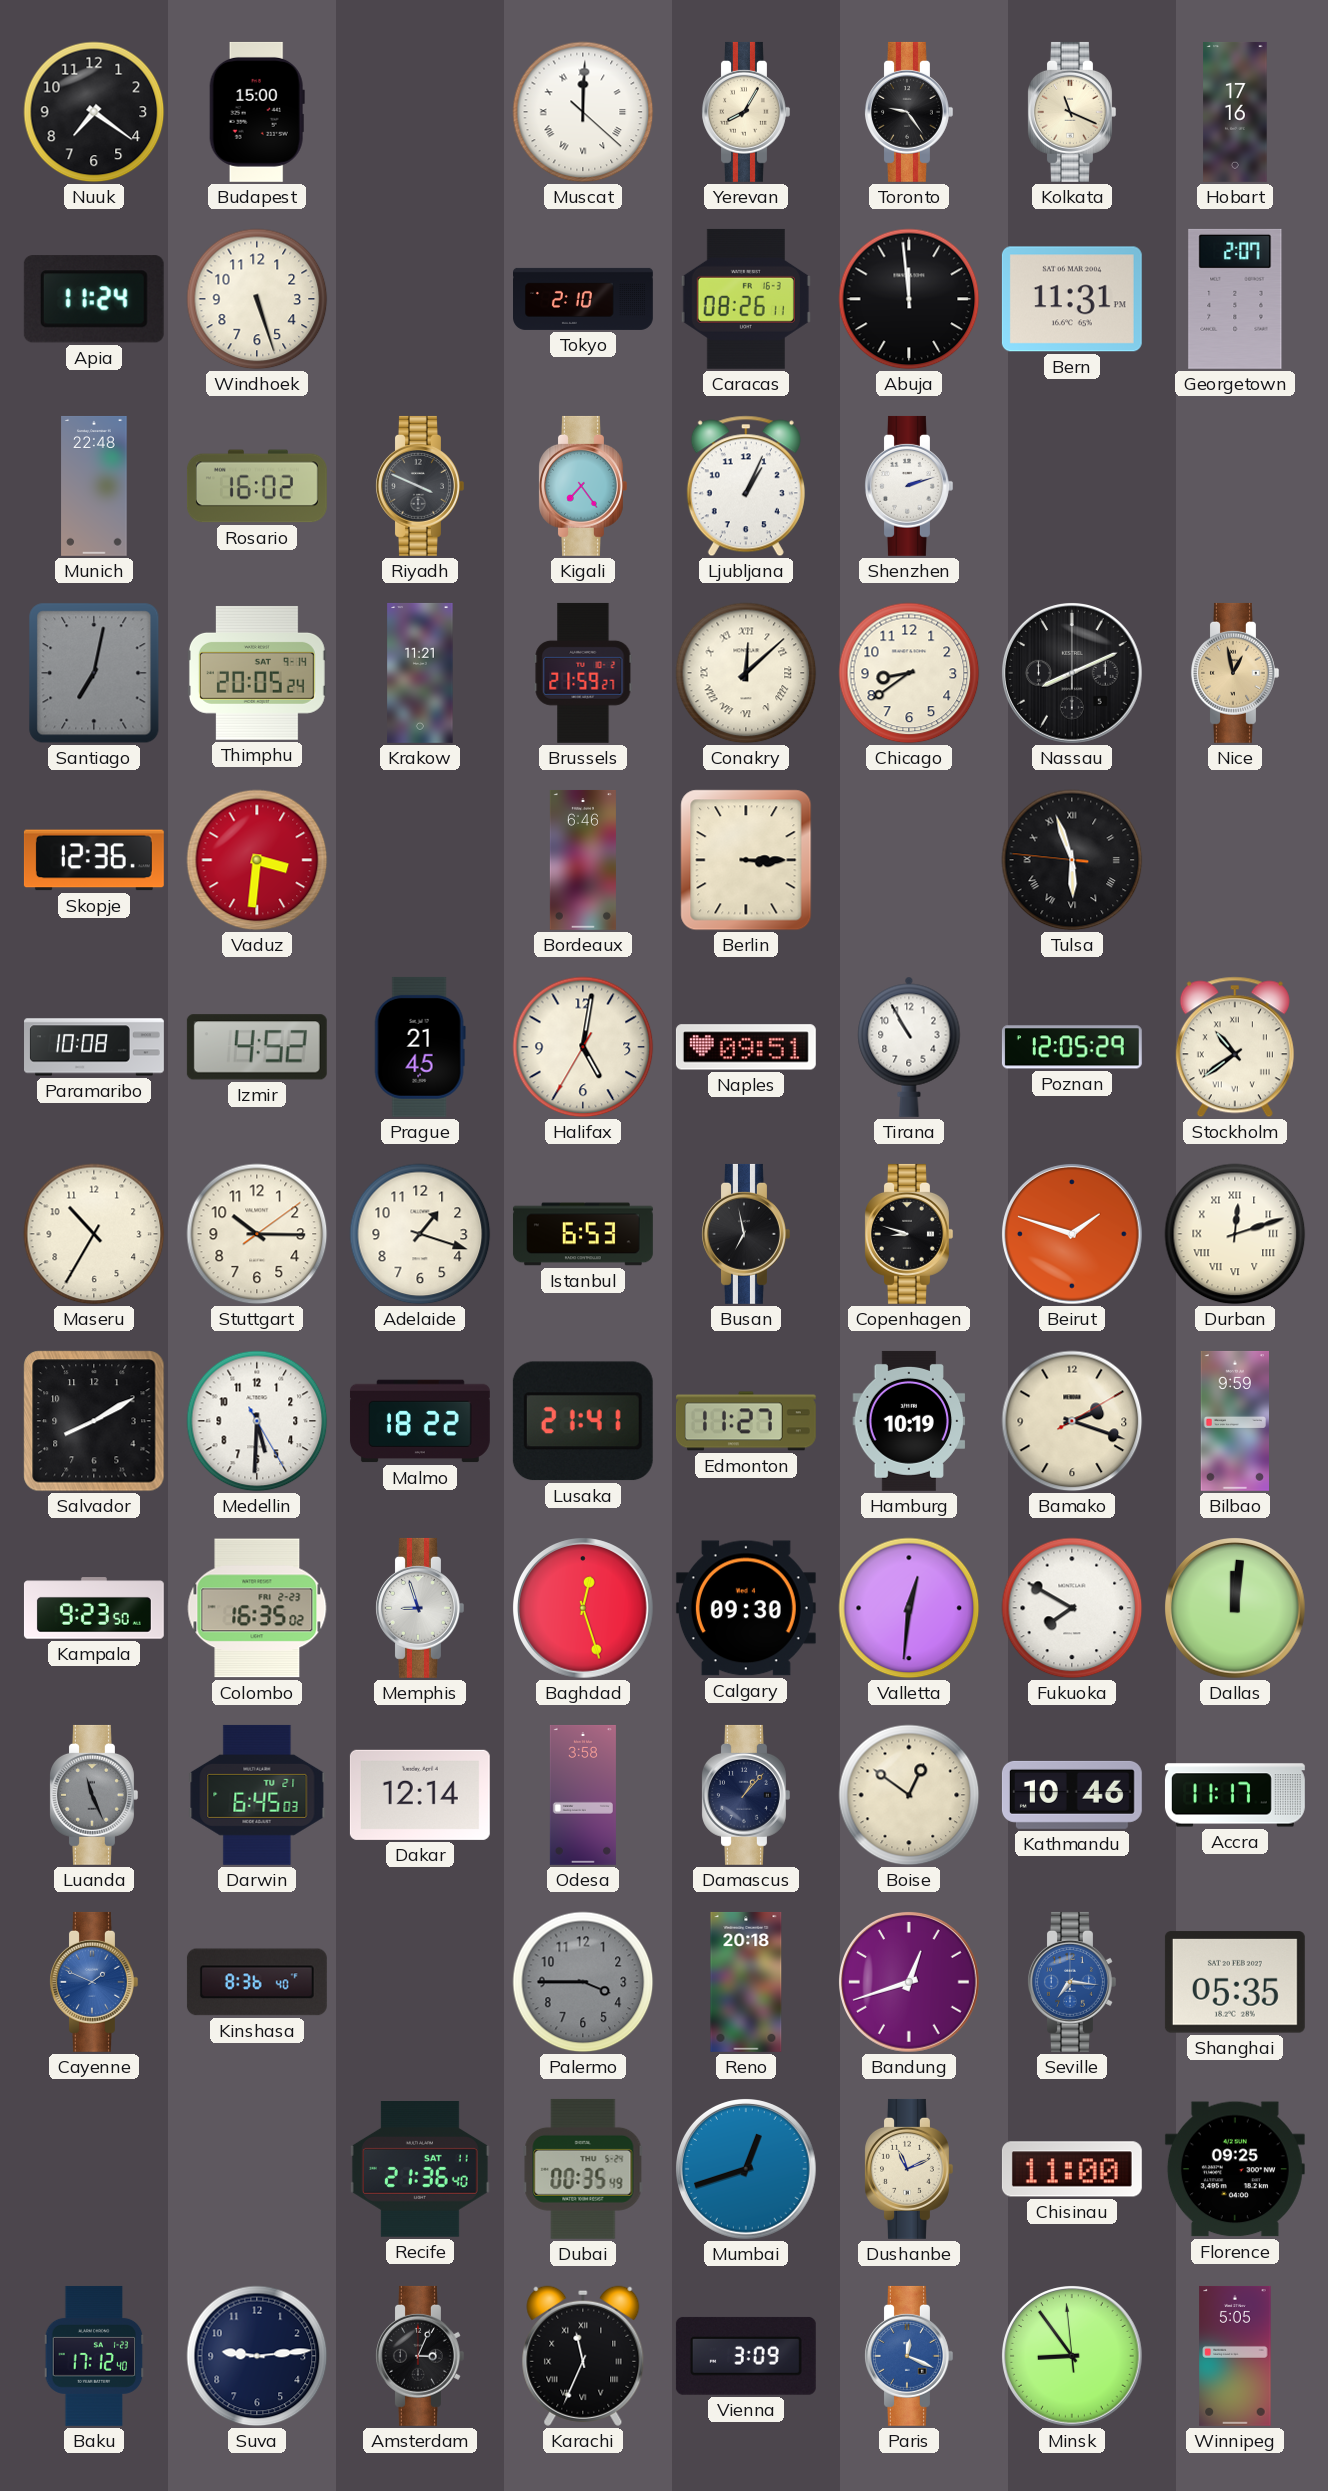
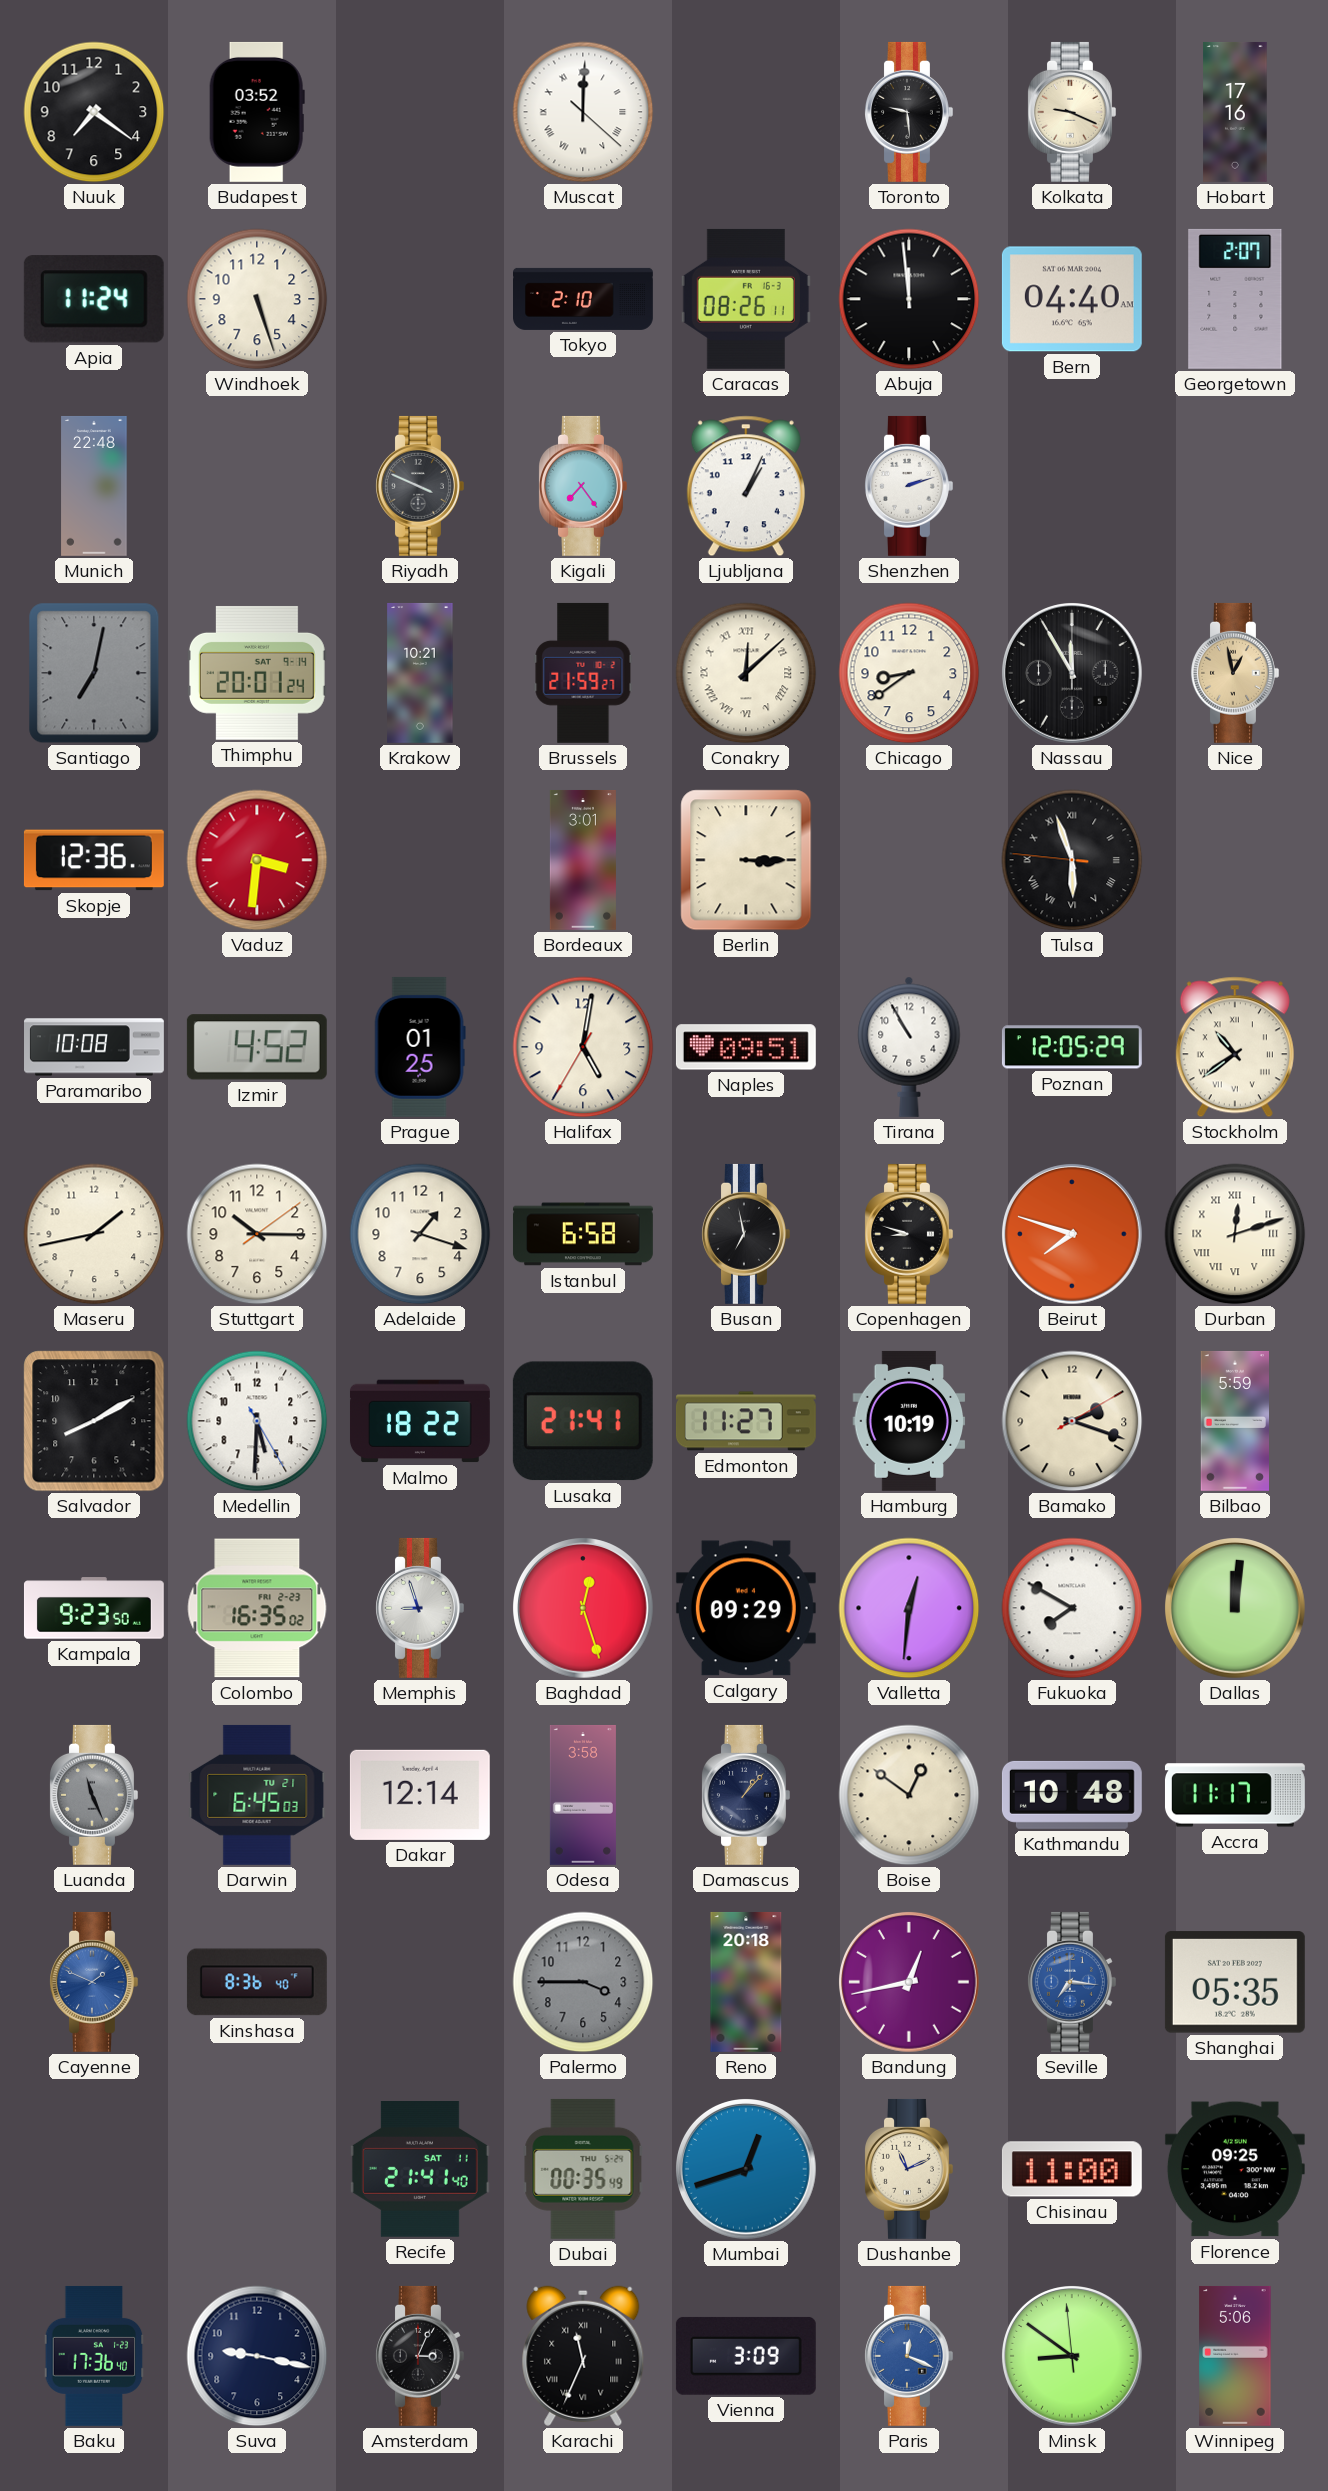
Budapest: 15:00 -> 03:52
Yerevan: 8:05 -> none
Toronto: 9:24 -> 9:29
Kolkata: 11:19 -> 9:19
Bern: 11:31 -> 04:40
Rosario: 16:02 -> none
Thimphu: 20:05 -> 20:01
Krakow: 11:21 -> 10:21
Nassau: 8:11 -> 11:55
Bordeaux: 6:46 -> 3:01
Prague: 21:45 -> 01:25
Maseru: 10:35 -> 1:43
Istanbul: 6:53 -> 6:58
Beirut: 1:48 -> 7:48
Bilbao: 9:59 -> 5:59
Calgary: 09:30 -> 09:29
Kathmandu: 10:46 -> 10:48
Bandung: 12:42 -> 12:43
Recife: 21:36 -> 21:41
Baku: 17:12 -> 17:36
Suva: 9:14 -> 9:17
Minsk: 8:53 -> 8:50
Winnipeg: 5:05 -> 5:06
